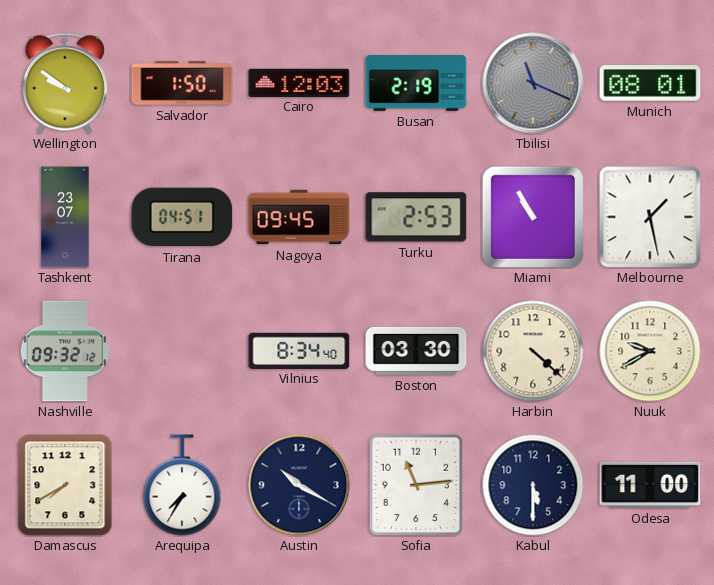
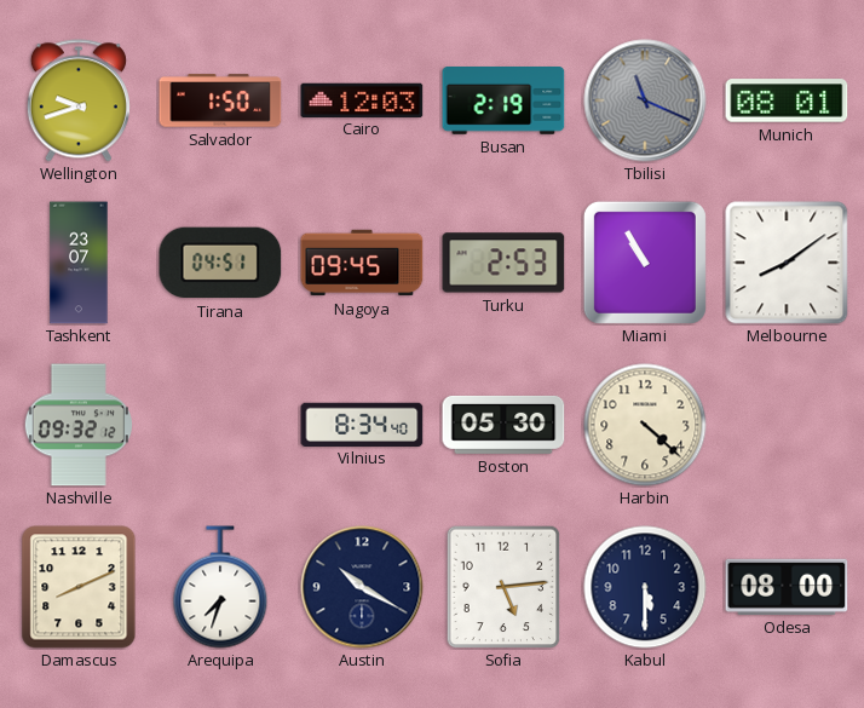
Wellington: 9:51 -> 9:42
Melbourne: 1:28 -> 8:09
Boston: 03:30 -> 05:30
Nuuk: 9:40 -> none
Damascus: 7:40 -> 8:11
Arequipa: 7:35 -> 7:33
Sofia: 11:14 -> 5:14
Odesa: 11:00 -> 08:00
